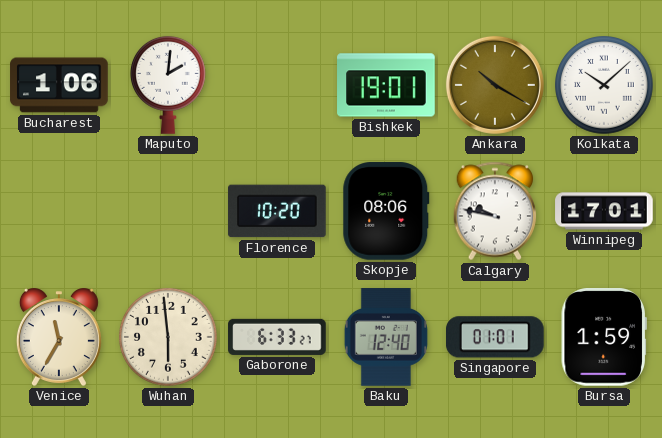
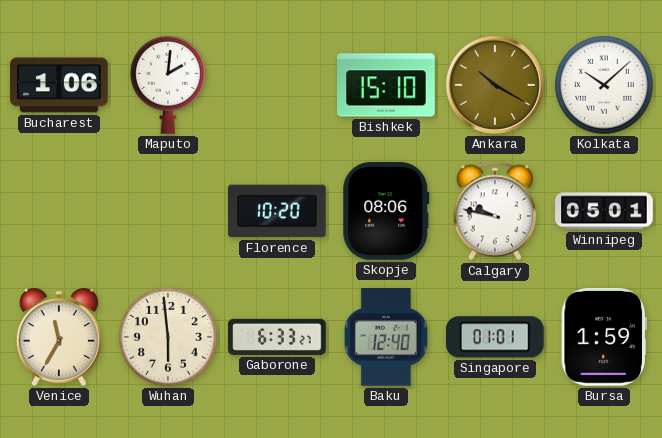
Bishkek: 19:01 -> 15:10
Winnipeg: 17:01 -> 05:01
